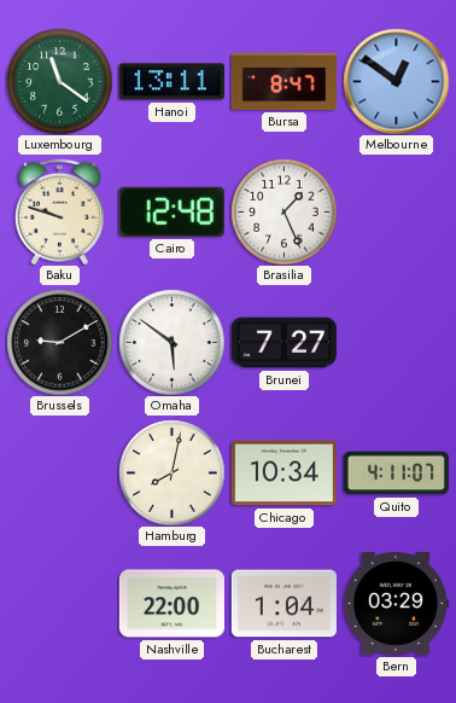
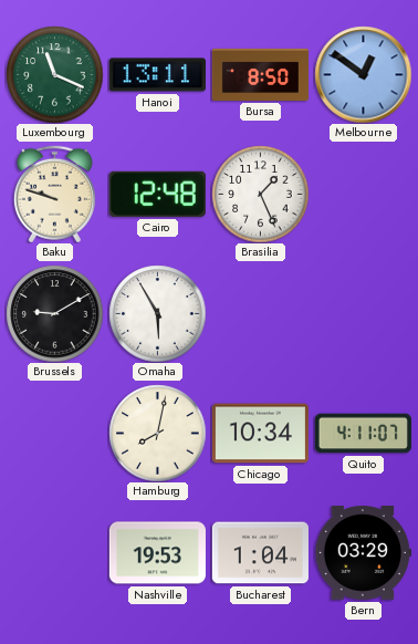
Luxembourg: 11:21 -> 11:19
Bursa: 8:47 -> 8:50
Omaha: 5:51 -> 5:55
Brunei: 7:27 -> none
Nashville: 22:00 -> 19:53
